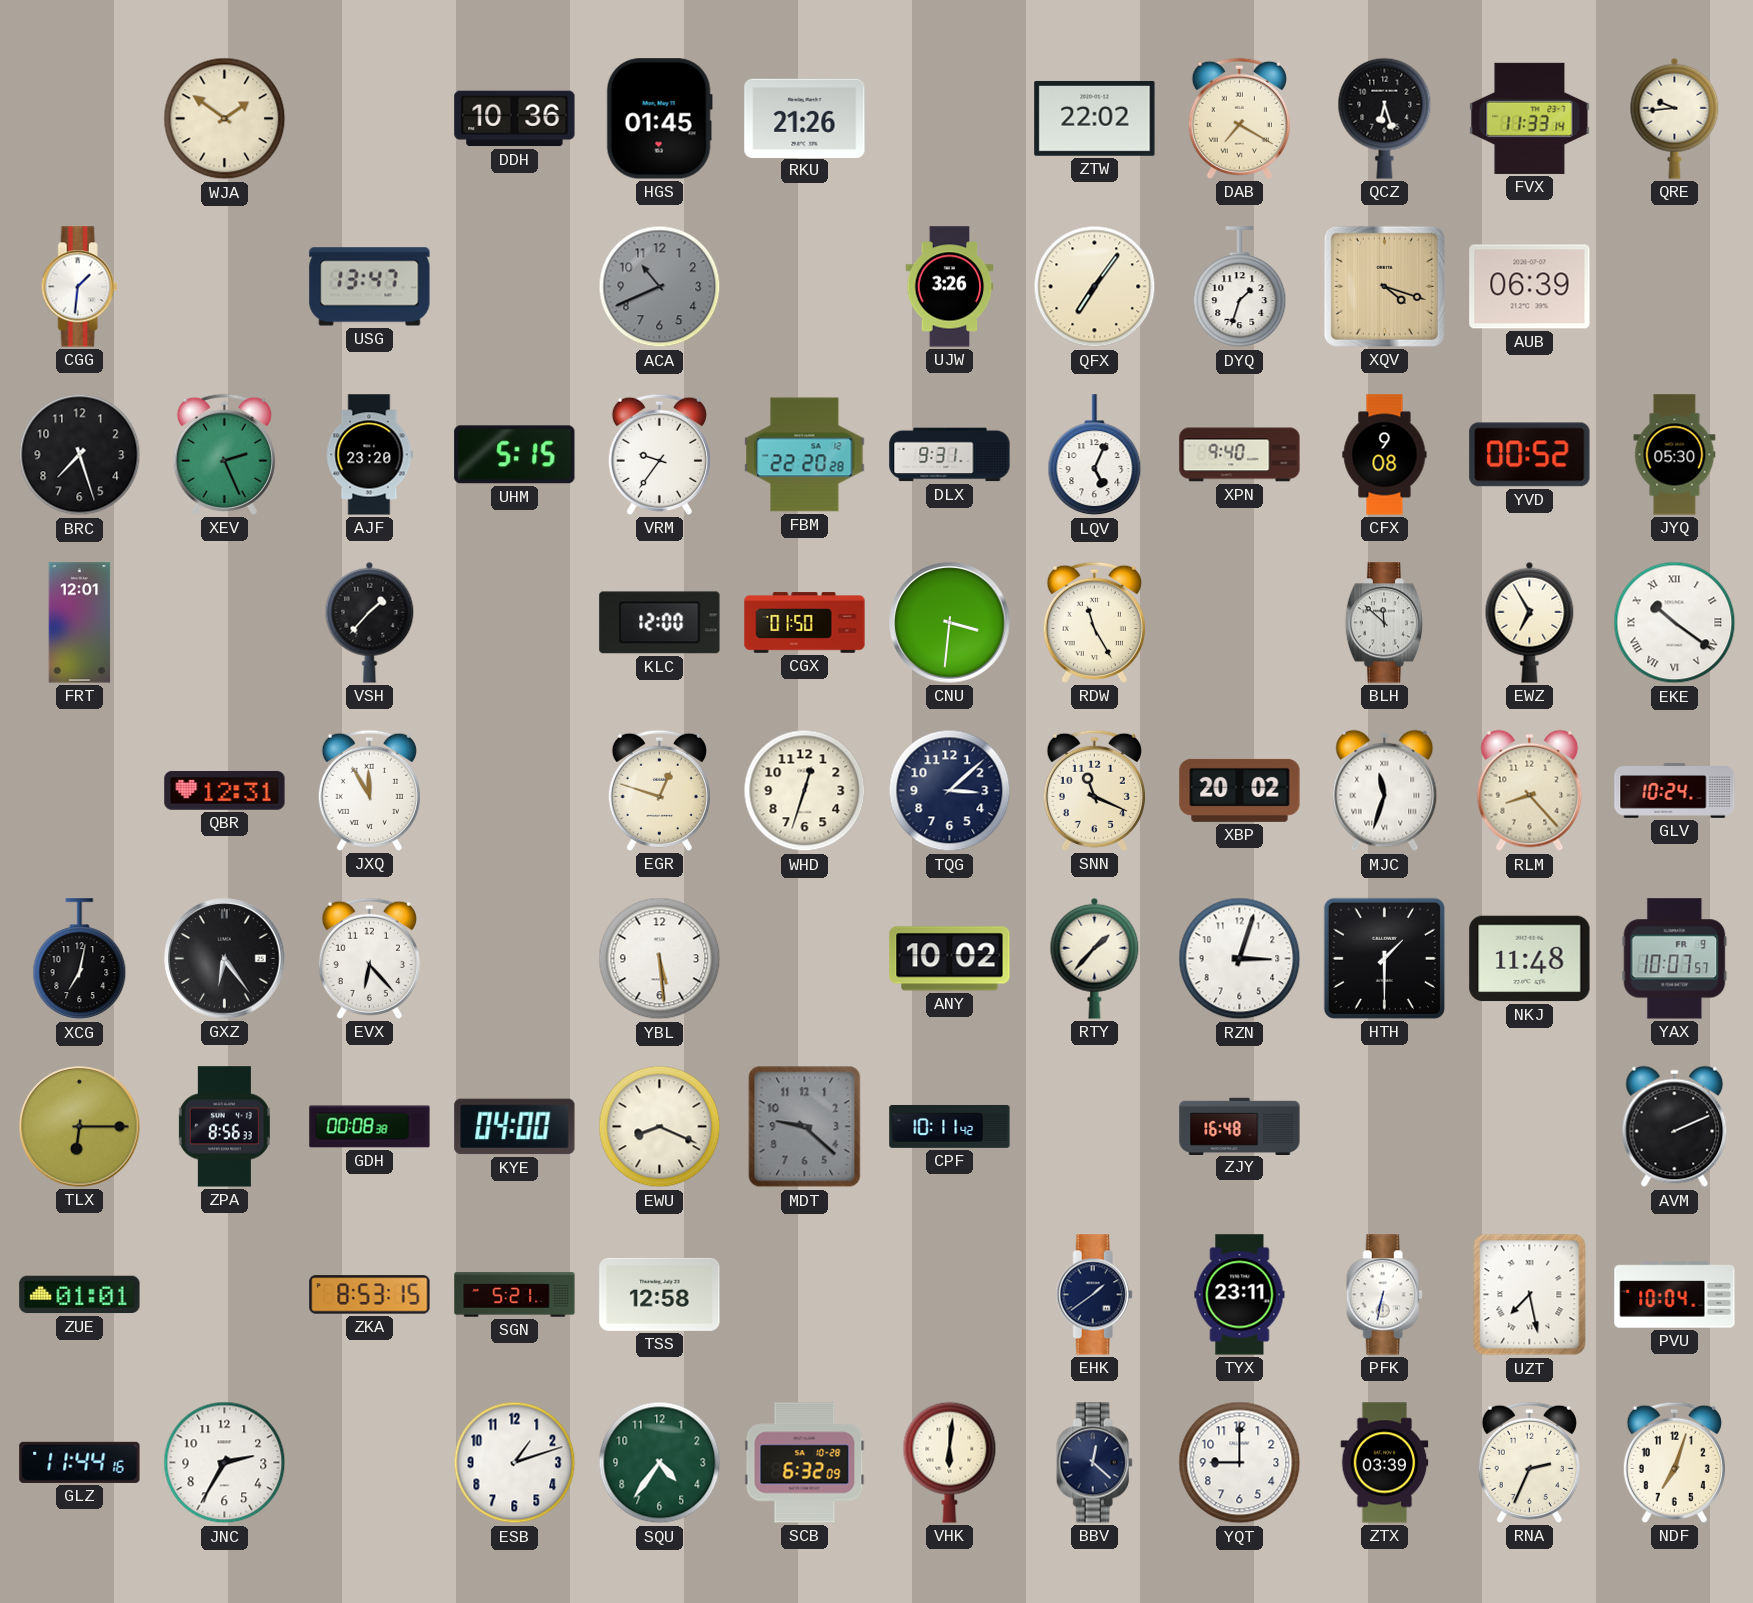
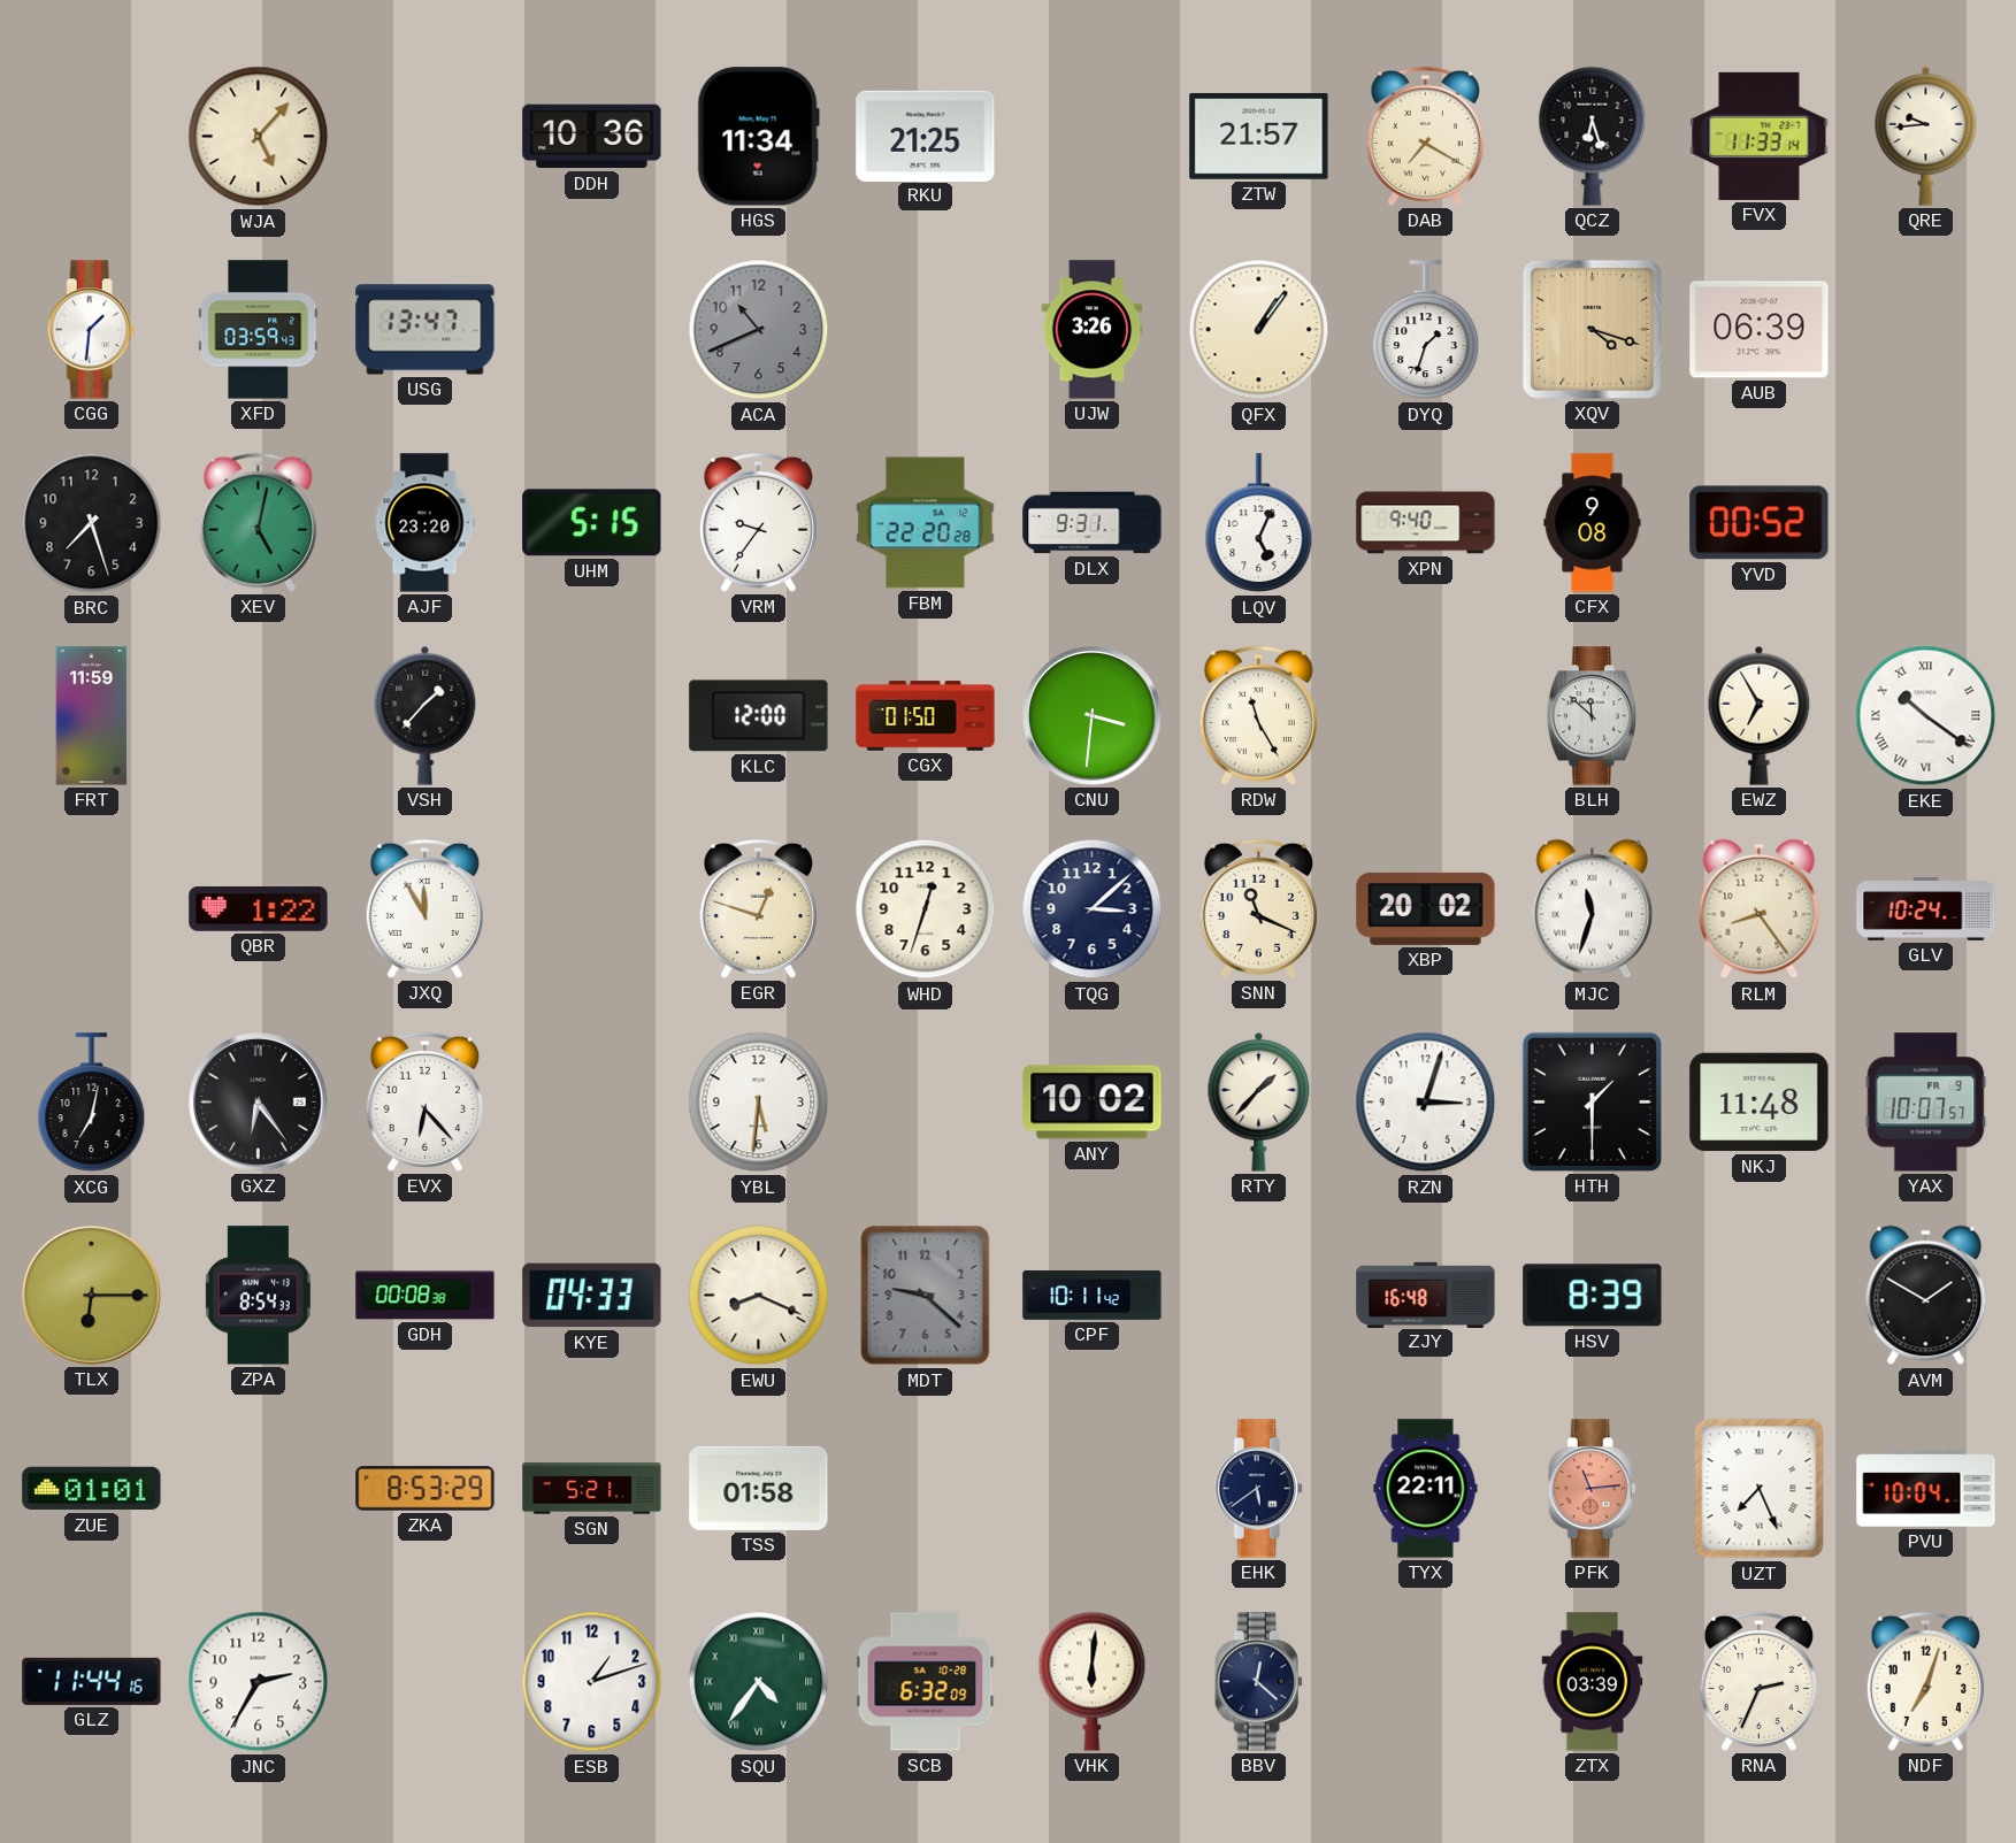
WJA: 1:51 -> 5:07
HGS: 01:45 -> 11:34
RKU: 21:26 -> 21:25
ZTW: 22:02 -> 21:57
XFD: none -> 03:59
QFX: 7:06 -> 1:06
XEV: 2:26 -> 5:02
JYQ: 05:30 -> none
FRT: 12:01 -> 11:59
QBR: 12:31 -> 1:22
RLM: 8:23 -> 8:24
YBL: 5:29 -> 5:31
ZPA: 8:56 -> 8:54
KYE: 04:00 -> 04:33
HSV: none -> 8:39
AVM: 2:11 -> 1:50
ZKA: 8:53:15 -> 8:53:29
TSS: 12:58 -> 01:58
EHK: 1:39 -> 5:39
TYX: 23:11 -> 22:11
PFK: 6:32 -> 11:14
PFK dial: white -> salmon
UZT: 7:28 -> 7:26
SQU numerals: Arabic -> Roman
YQT: 9:00 -> none
